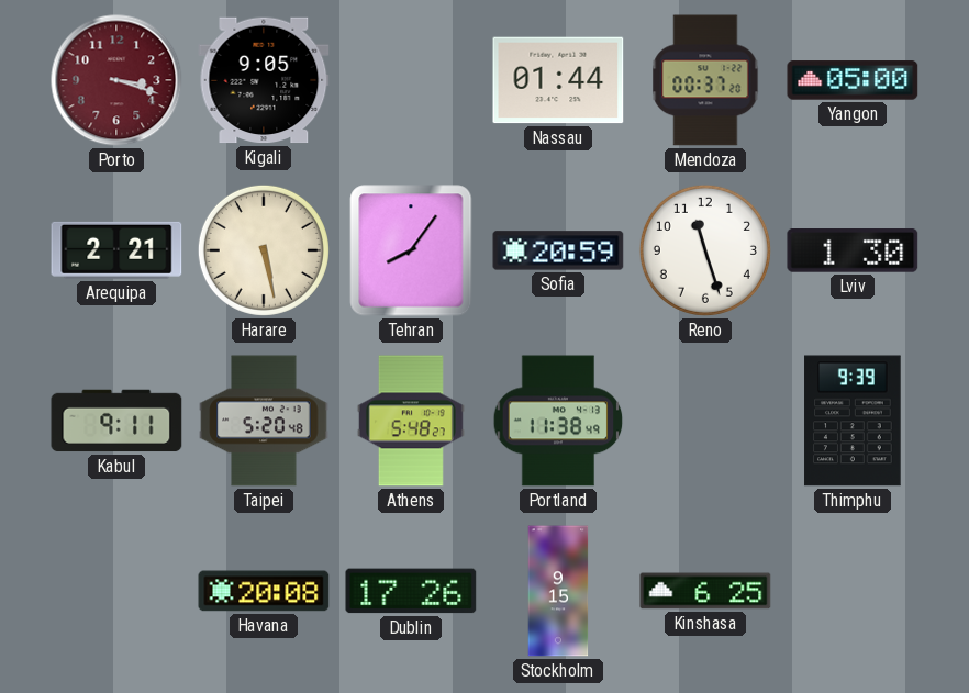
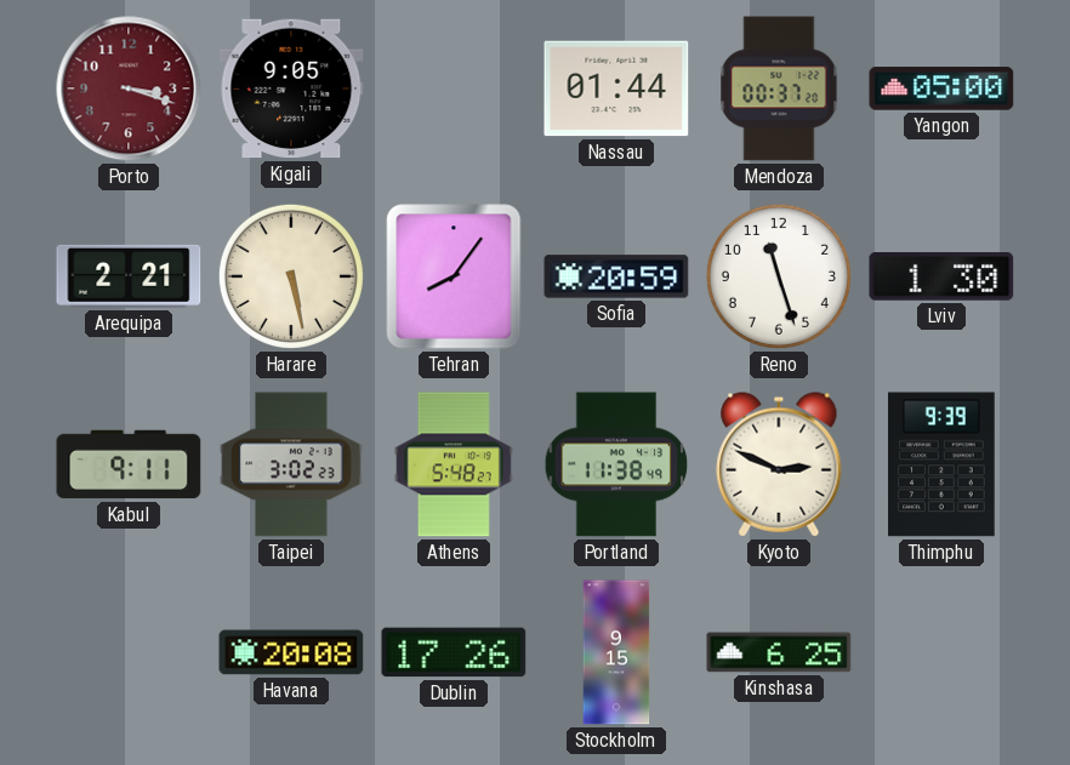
Taipei: 5:20 -> 3:02
Kyoto: none -> 2:49
